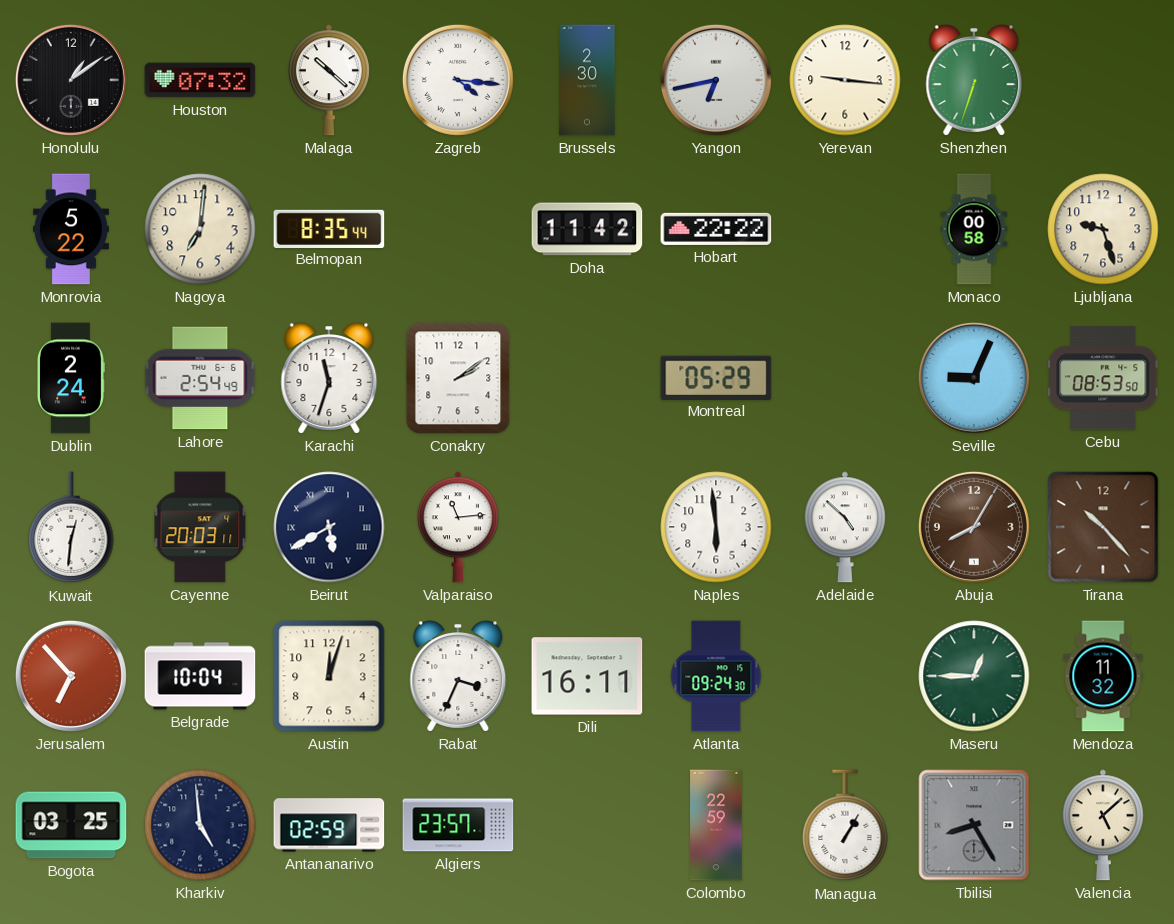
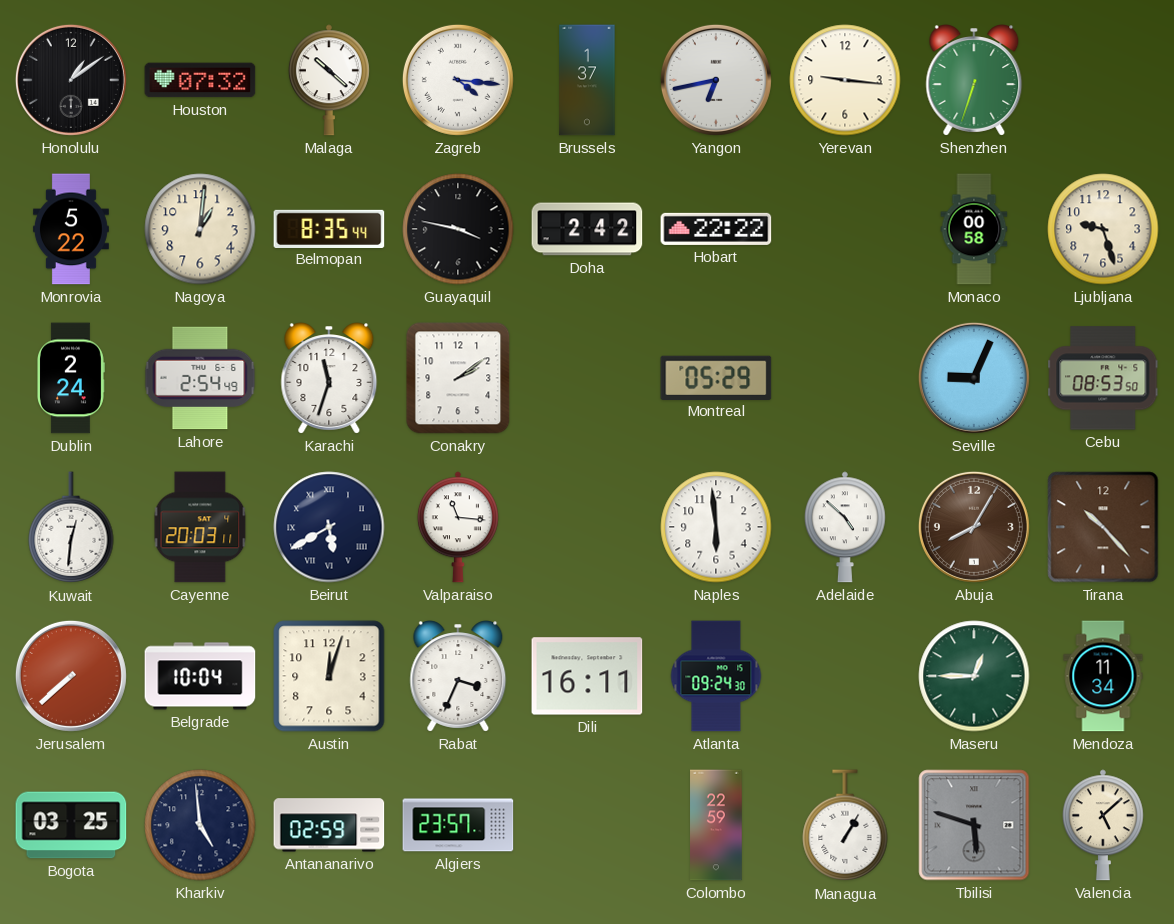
Brussels: 2:30 -> 1:37
Nagoya: 7:01 -> 1:01
Guayaquil: none -> 3:47
Doha: 11:42 -> 2:42
Valparaiso: 11:14 -> 11:16
Jerusalem: 6:53 -> 7:38
Mendoza: 11:32 -> 11:34
Tbilisi: 8:25 -> 5:48
